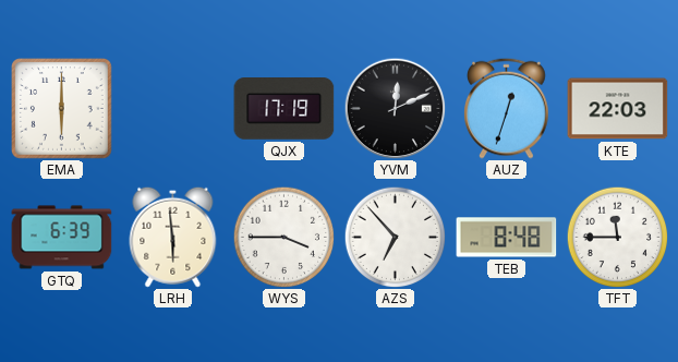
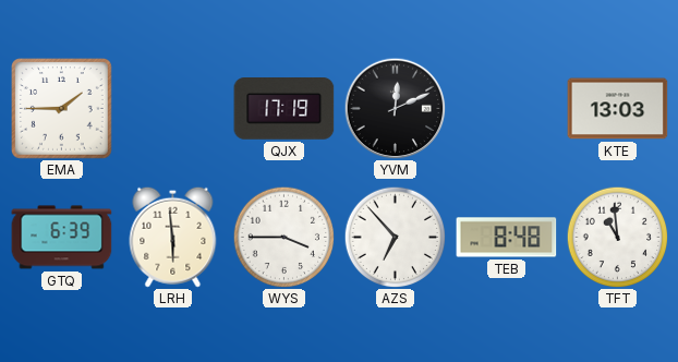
EMA: 6:00 -> 1:45
AUZ: 12:33 -> none
KTE: 22:03 -> 13:03
TFT: 11:45 -> 10:59
